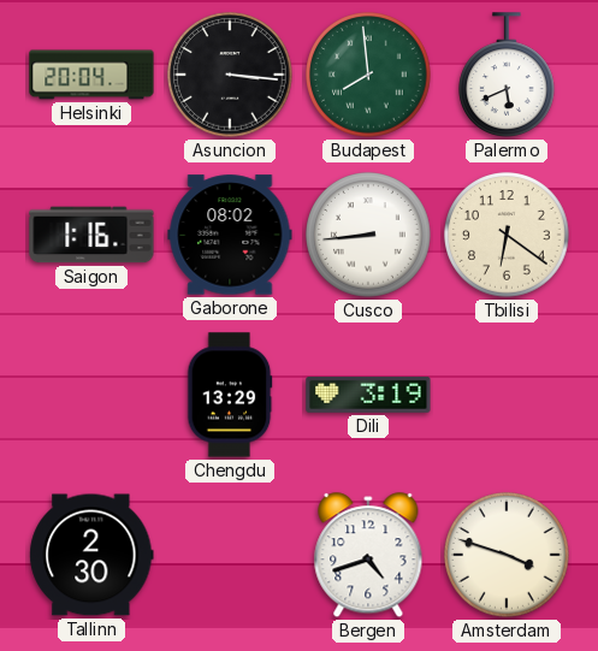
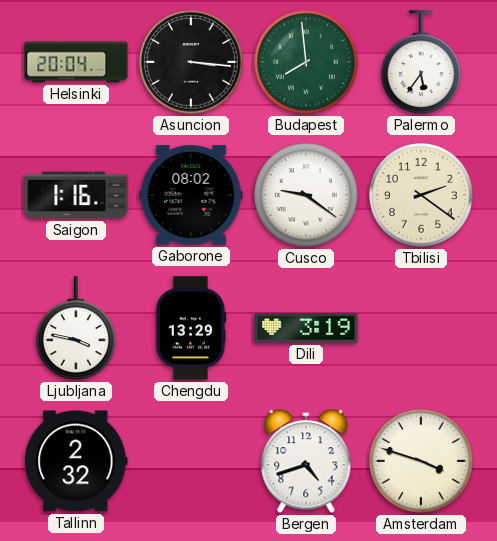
Palermo: 5:41 -> 5:36
Cusco: 8:44 -> 9:21
Tbilisi: 6:21 -> 2:21
Ljubljana: none -> 3:47
Tallinn: 2:30 -> 2:32
